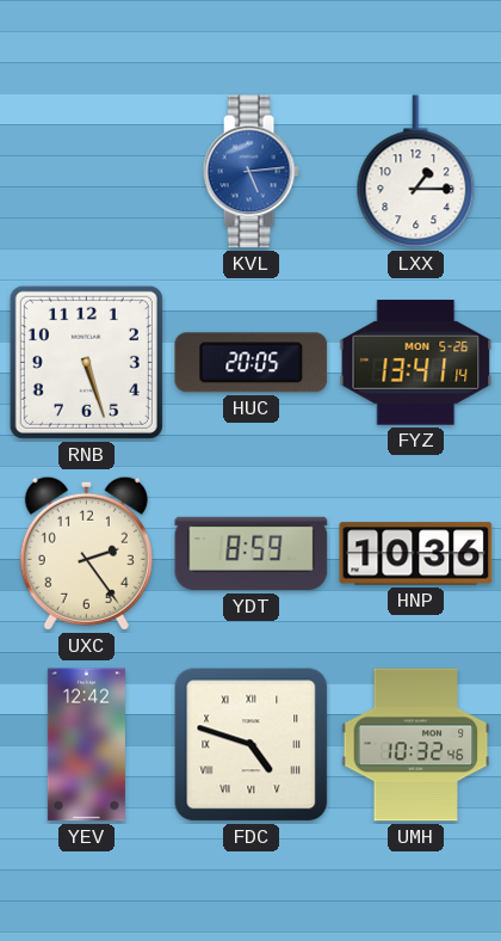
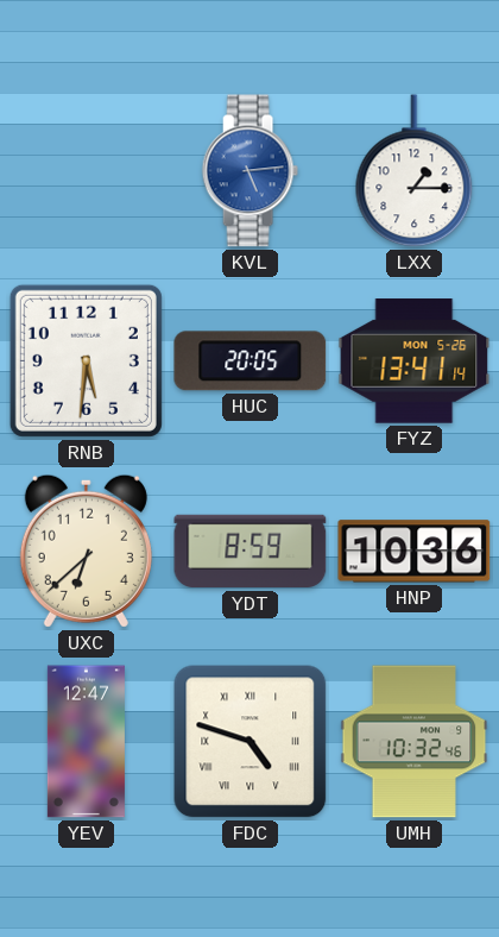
RNB: 5:27 -> 5:31
UXC: 2:24 -> 6:38
YEV: 12:42 -> 12:47
